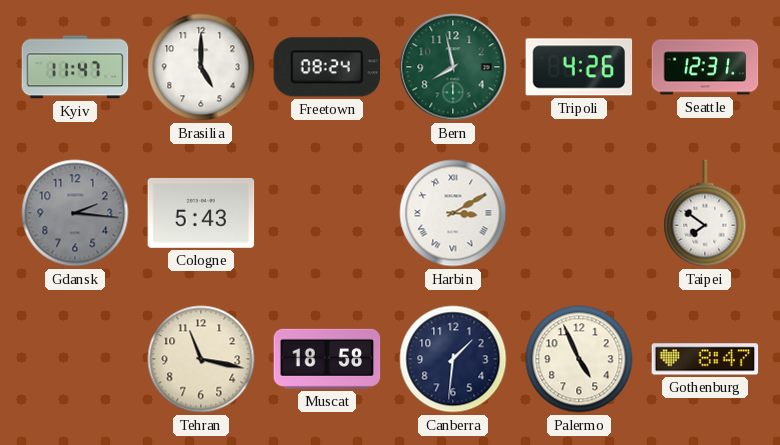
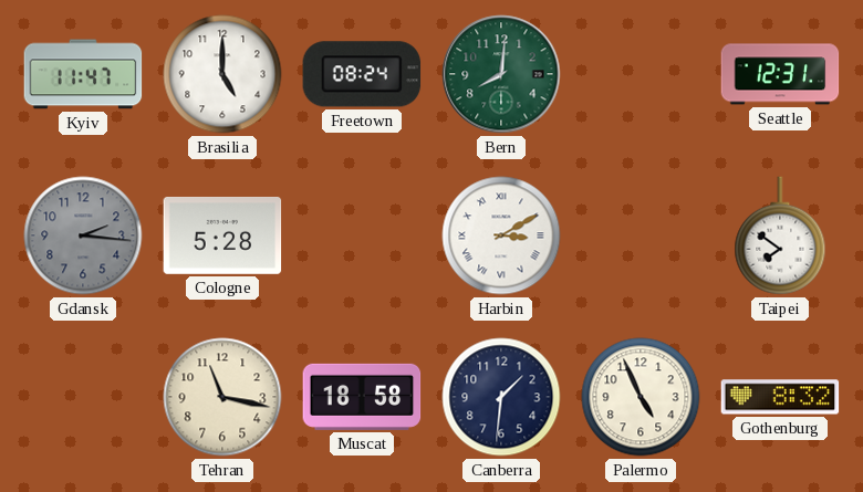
Bern: 7:58 -> 8:01
Tripoli: 4:26 -> none
Cologne: 5:43 -> 5:28
Gothenburg: 8:47 -> 8:32
